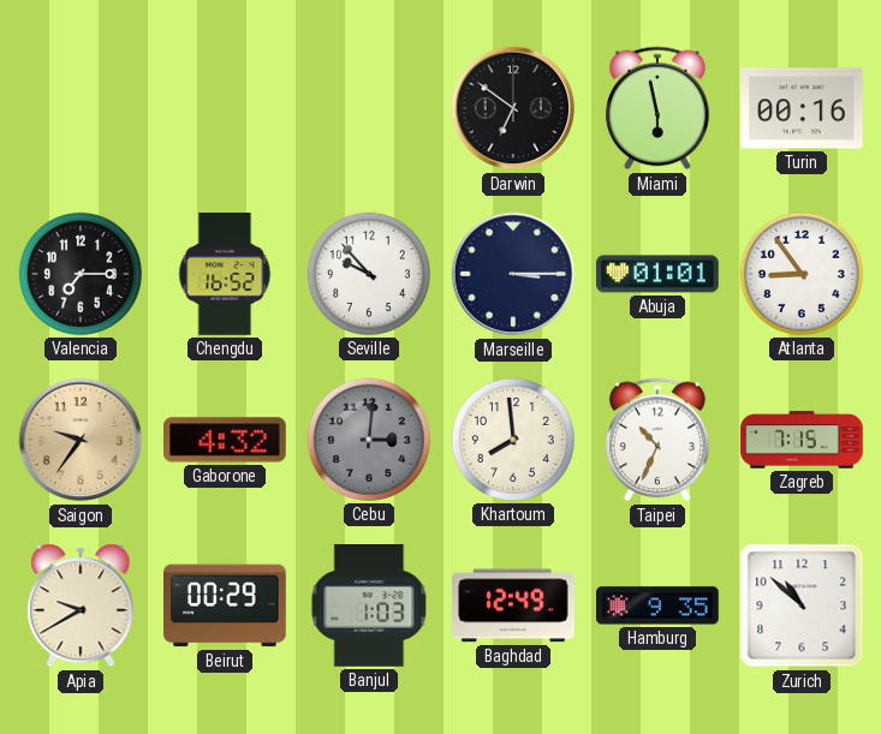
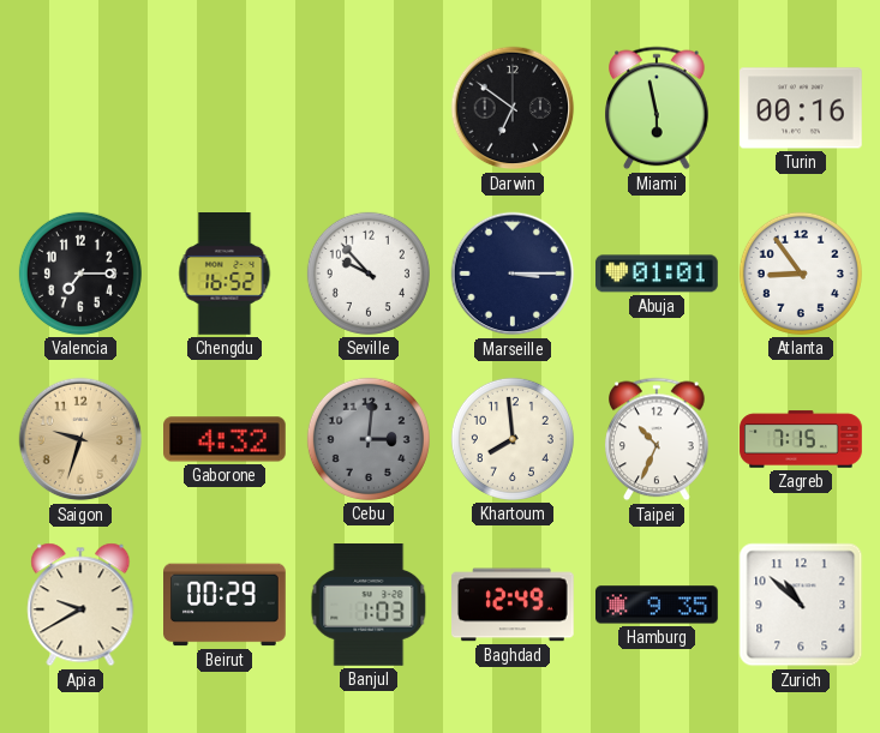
Saigon: 9:36 -> 9:33
